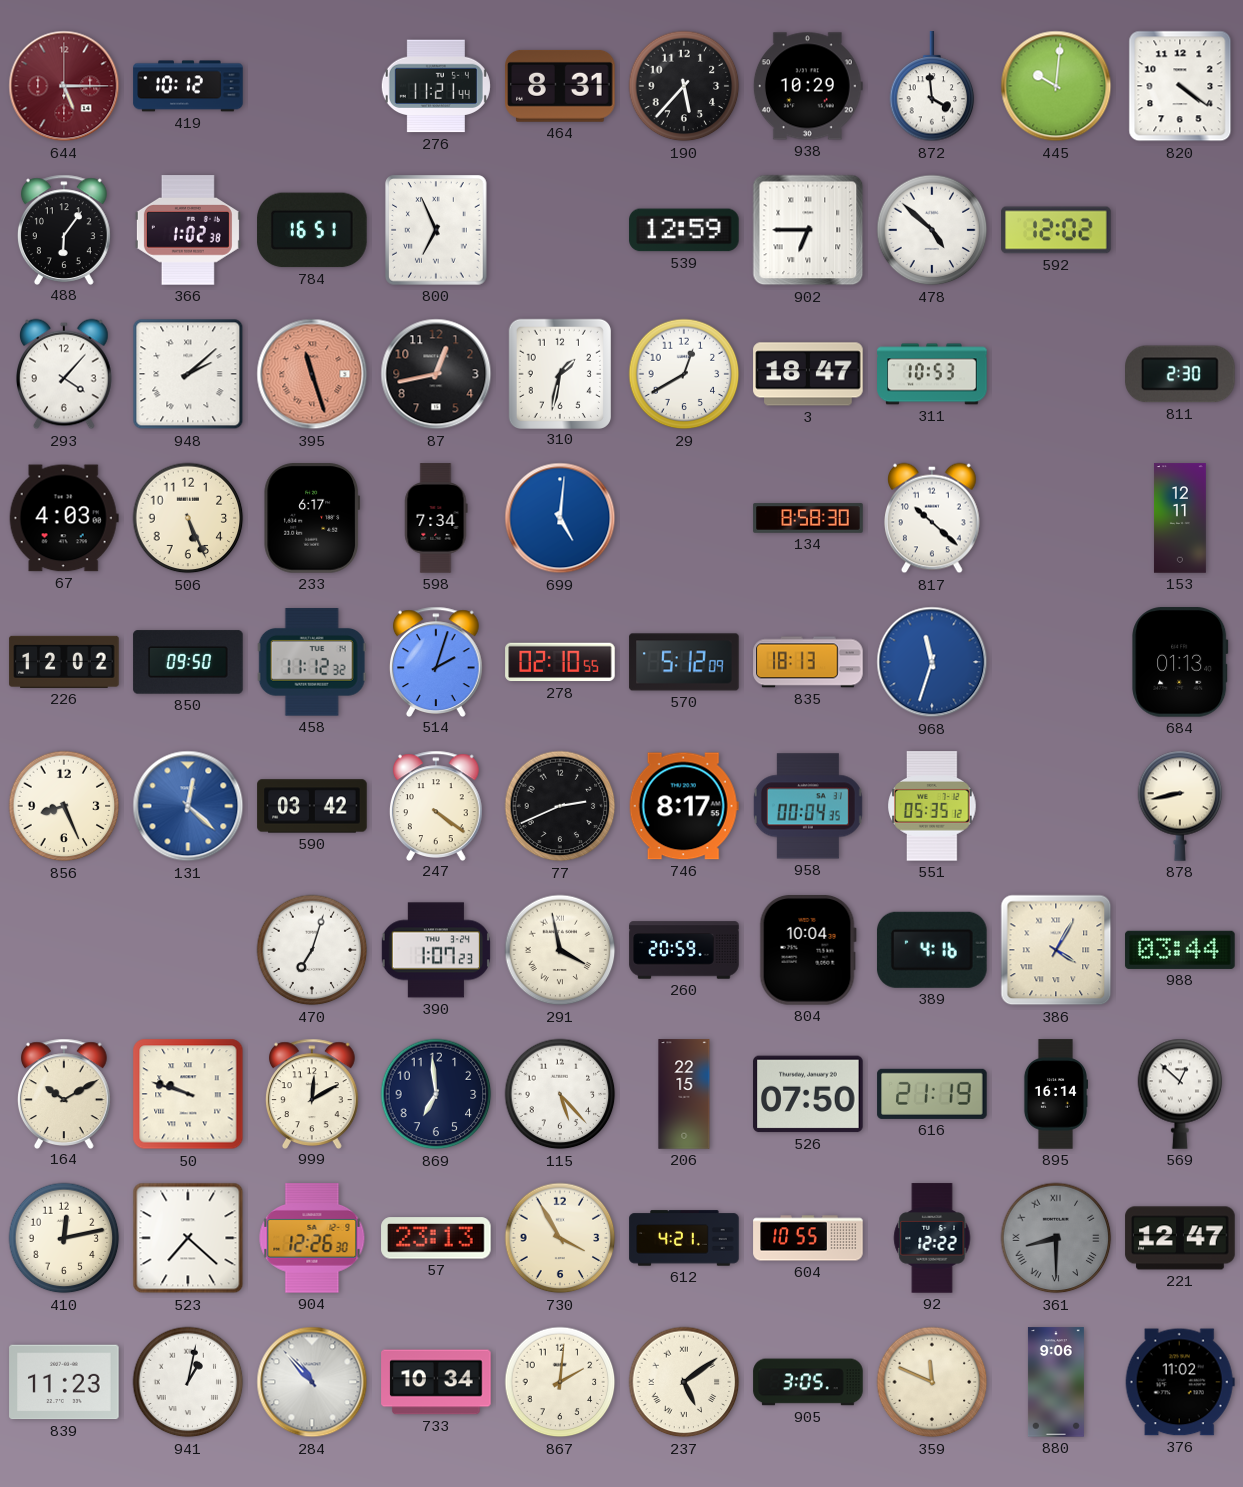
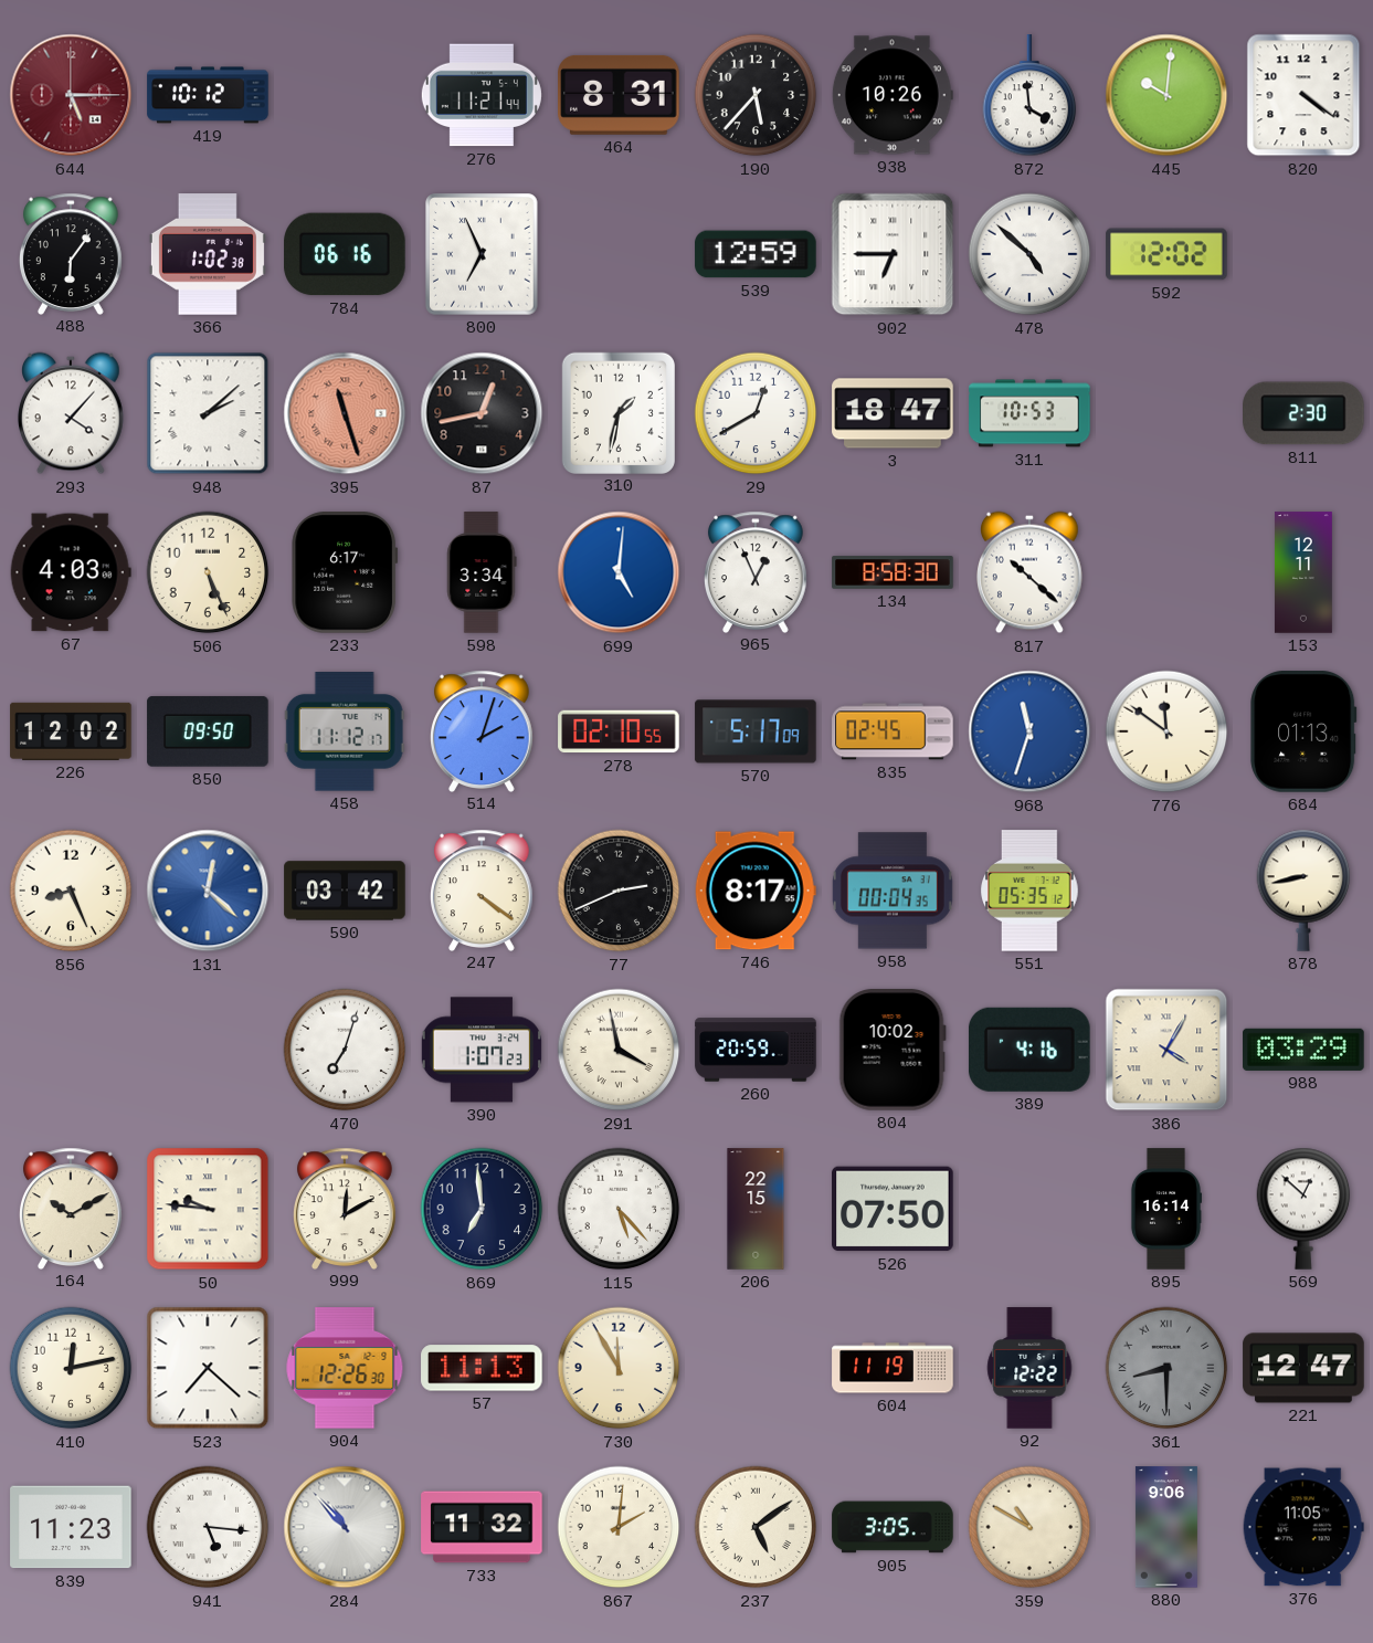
938: 10:29 -> 10:26
784: 16:51 -> 06:16
598: 7:34 -> 3:34
965: none -> 12:56
458: 11:12:32 -> 11:12:17
570: 5:12 -> 5:17
835: 18:13 -> 02:45
776: none -> 11:51
804: 10:04 -> 10:02
988: 03:44 -> 03:29
50: 9:48 -> 9:46
616: 21:19 -> none
57: 23:13 -> 11:13
730: 3:55 -> 11:55
612: 4:21 -> none
604: 10:55 -> 11:19
941: 1:02 -> 5:16
733: 10:34 -> 11:32
359: 11:49 -> 10:50
376: 11:02 -> 11:05
